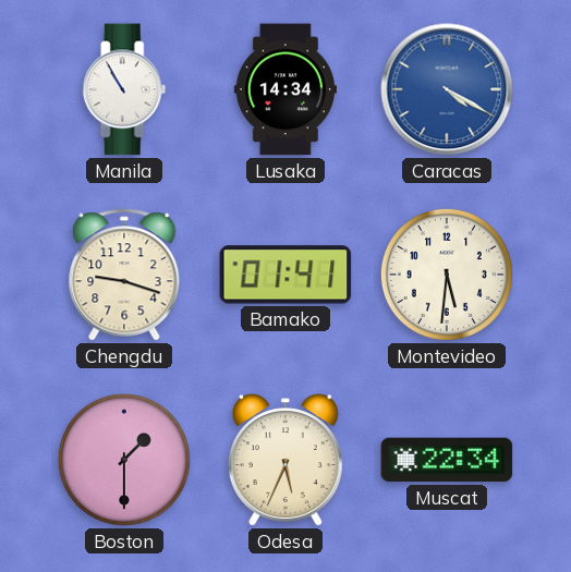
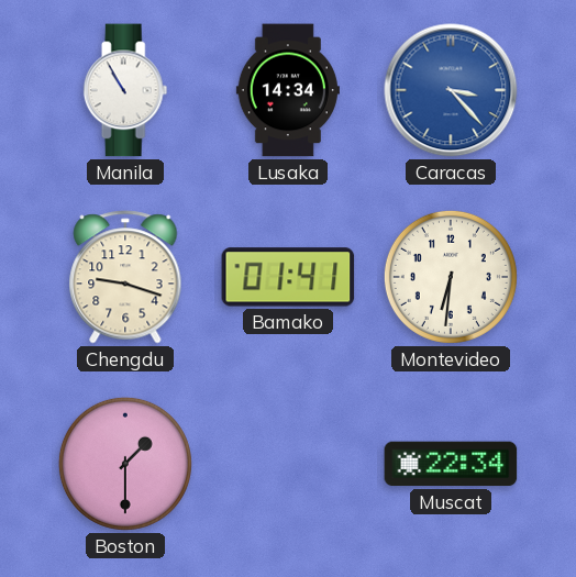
Caracas: 4:20 -> 3:23
Montevideo: 5:31 -> 6:31
Odesa: 5:34 -> none
